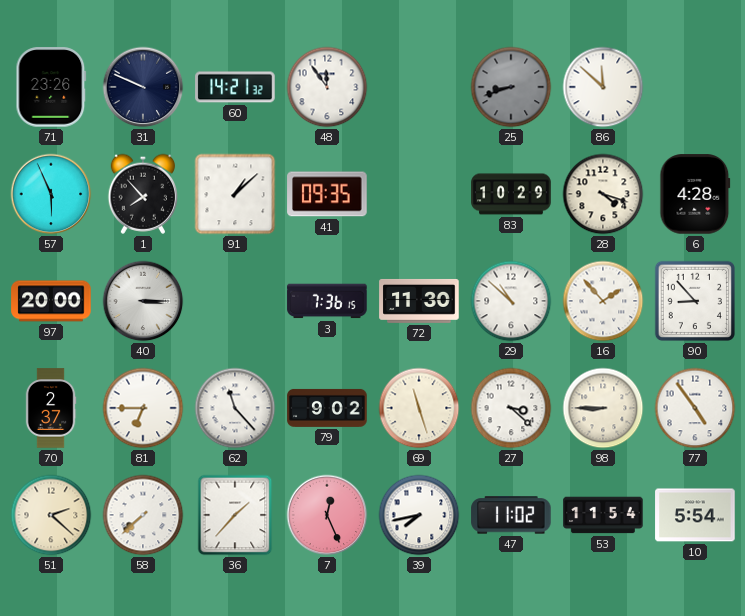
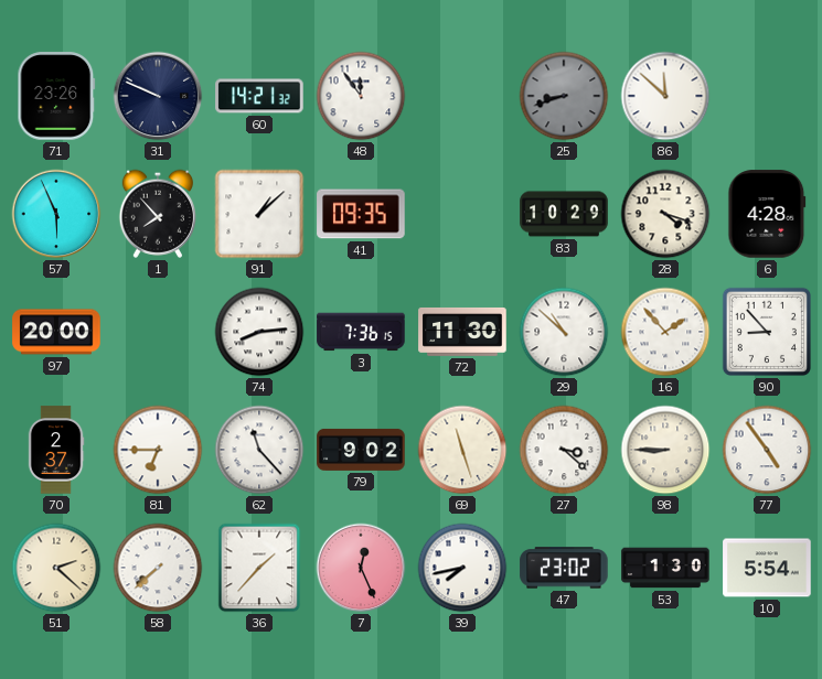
40: 3:15 -> none
74: none -> 8:14
47: 11:02 -> 23:02
53: 11:54 -> 1:30
